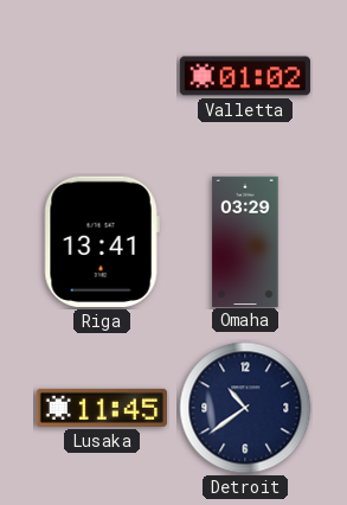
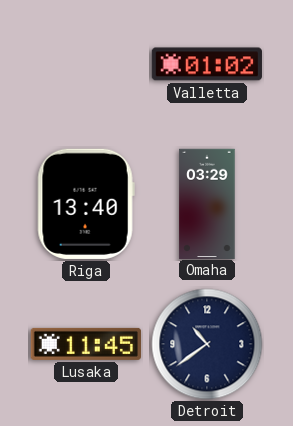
Riga: 13:41 -> 13:40
